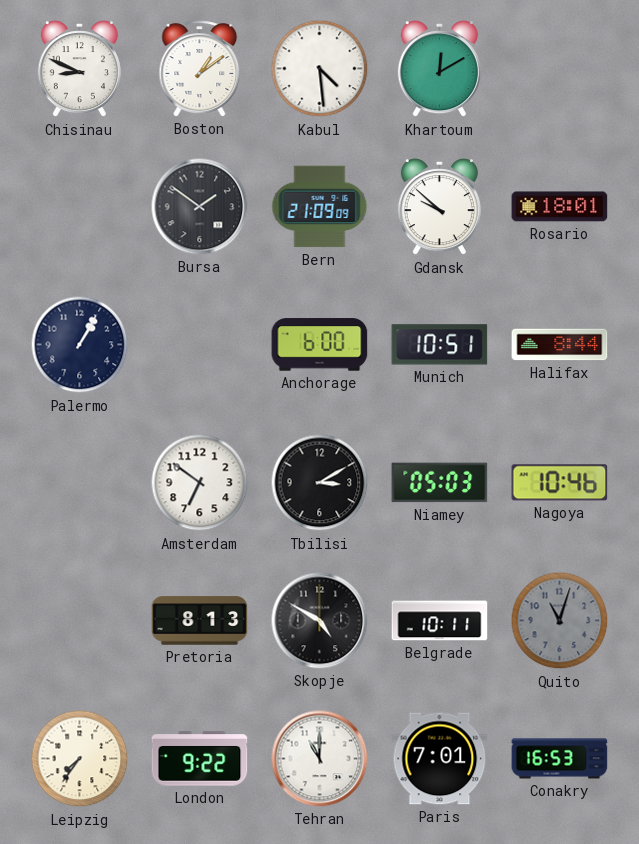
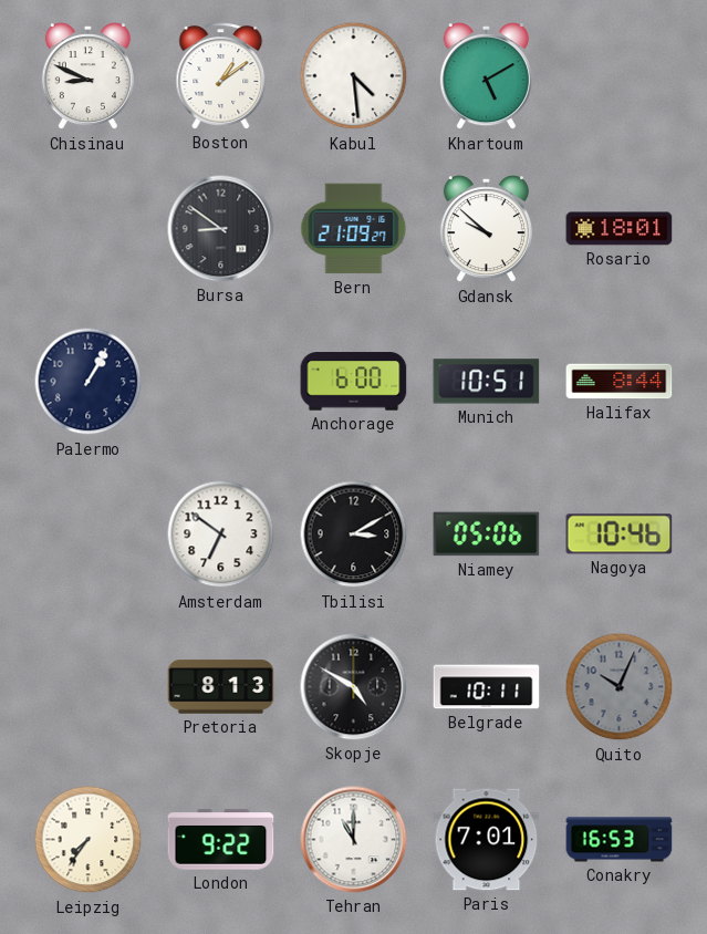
Khartoum: 12:10 -> 5:10
Bursa: 1:51 -> 8:51
Bern: 21:09:09 -> 21:09:27
Niamey: 05:03 -> 05:06
Quito: 11:03 -> 10:04
